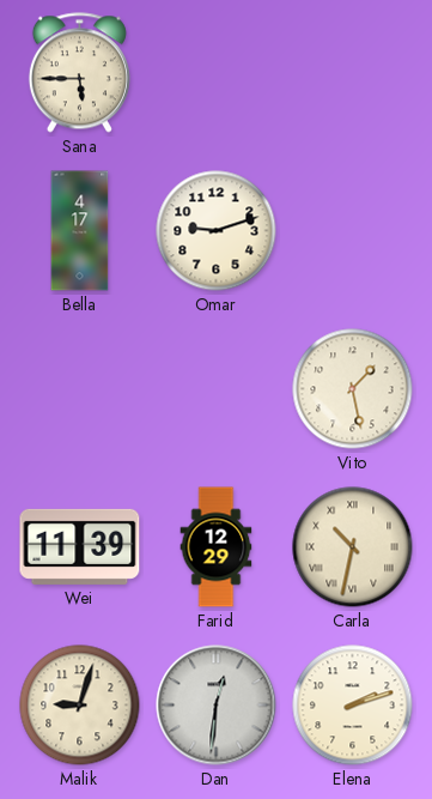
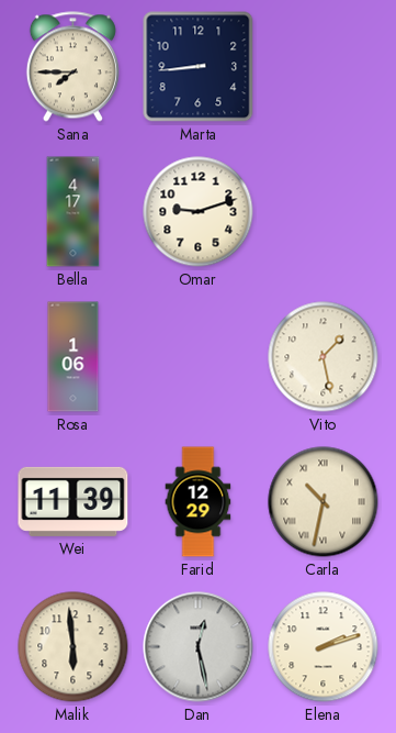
Sana: 5:45 -> 7:45
Marta: none -> 8:44
Rosa: none -> 1:06
Malik: 9:03 -> 5:59
Dan: 12:31 -> 12:28
